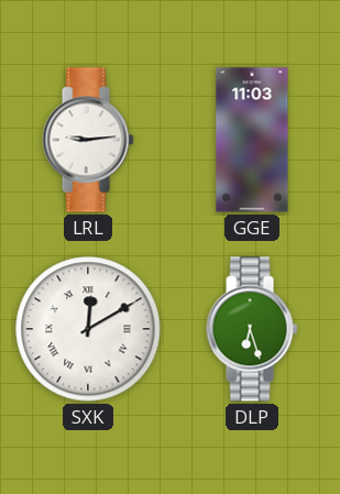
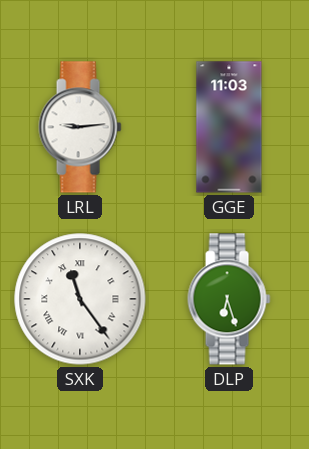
SXK: 12:10 -> 11:24
